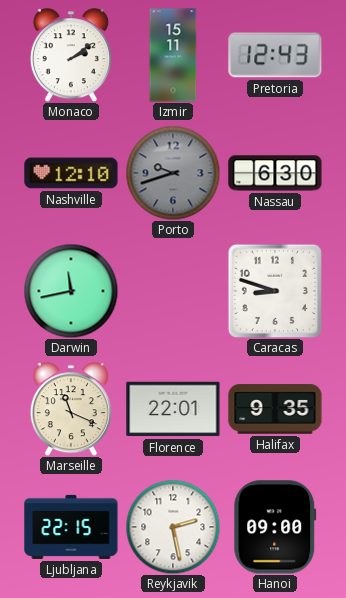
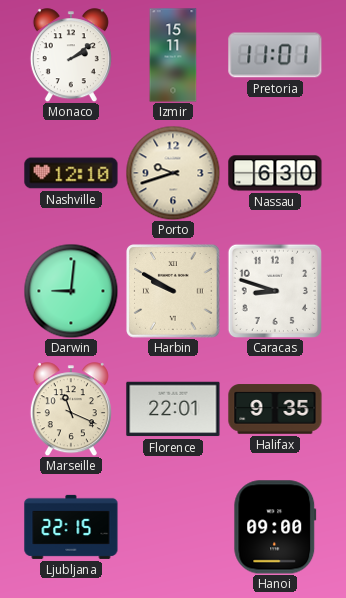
Pretoria: 12:43 -> 11:01
Porto dial: grey -> cream
Darwin: 11:43 -> 9:01
Harbin: none -> 9:50
Reykjavik: 2:28 -> none
